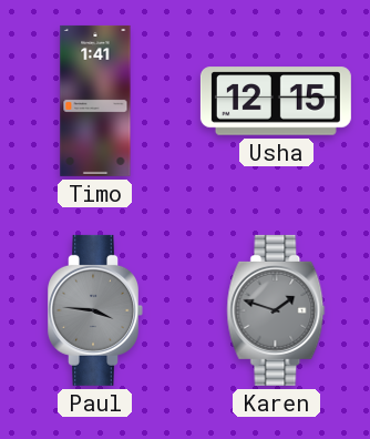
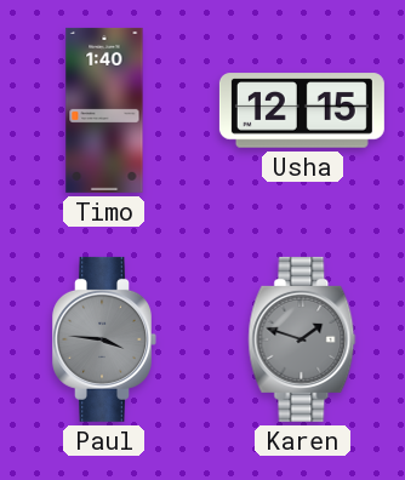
Timo: 1:41 -> 1:40
